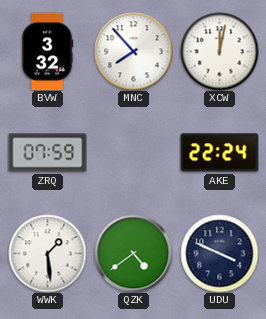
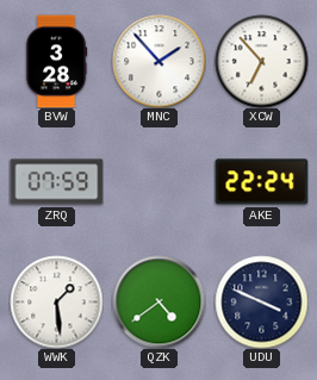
BVW: 3:32 -> 3:28
MNC: 7:53 -> 1:53
XCW: 12:02 -> 6:53
